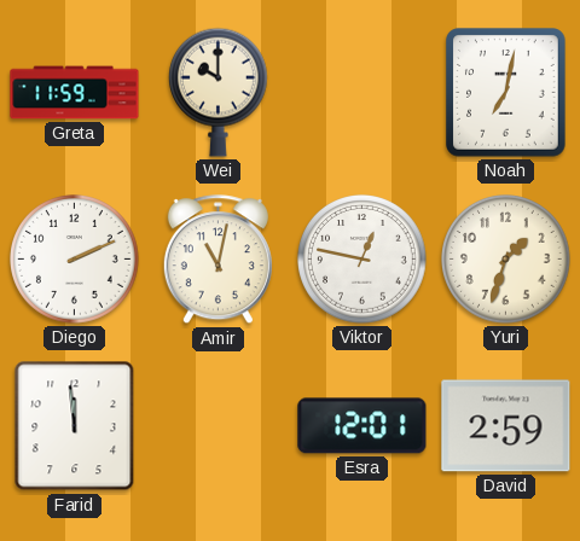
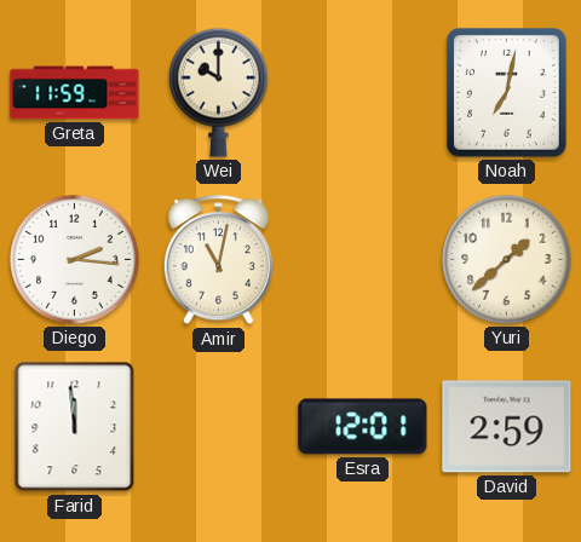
Diego: 2:11 -> 2:16
Viktor: 12:47 -> none
Yuri: 1:33 -> 1:38
